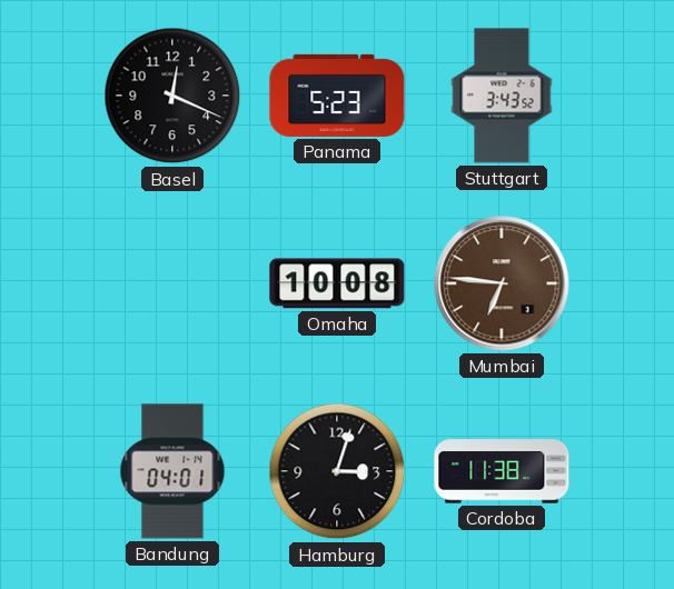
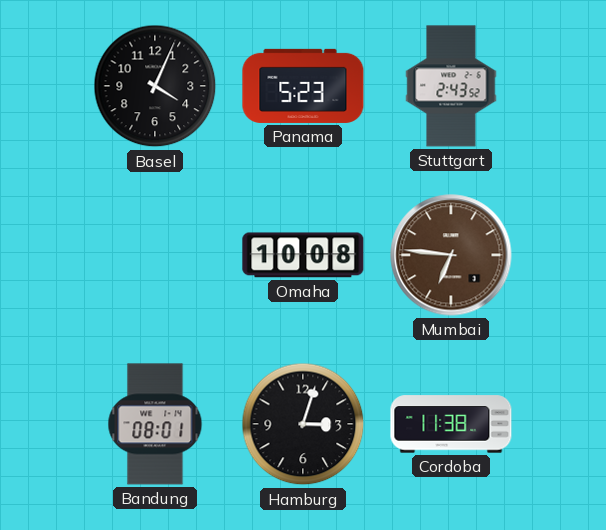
Basel: 12:19 -> 4:04
Stuttgart: 3:43 -> 2:43
Bandung: 04:01 -> 08:01
